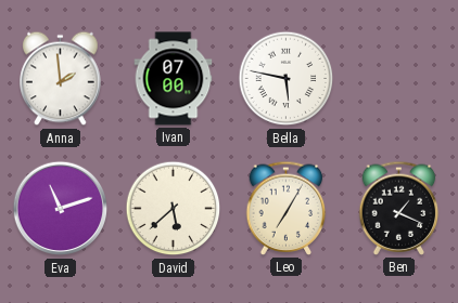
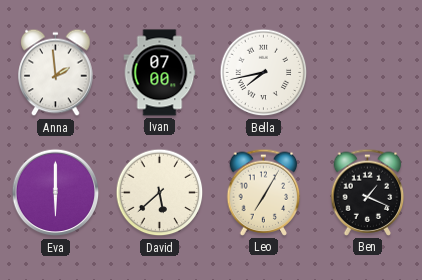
Bella: 5:47 -> 7:43
Eva: 11:12 -> 6:00
